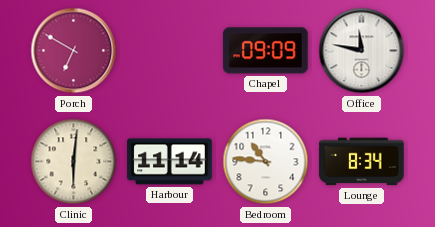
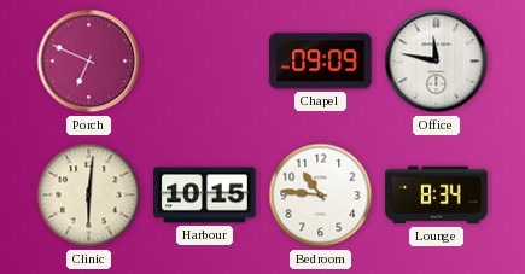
Porch: 6:50 -> 6:49
Harbour: 11:14 -> 10:15
